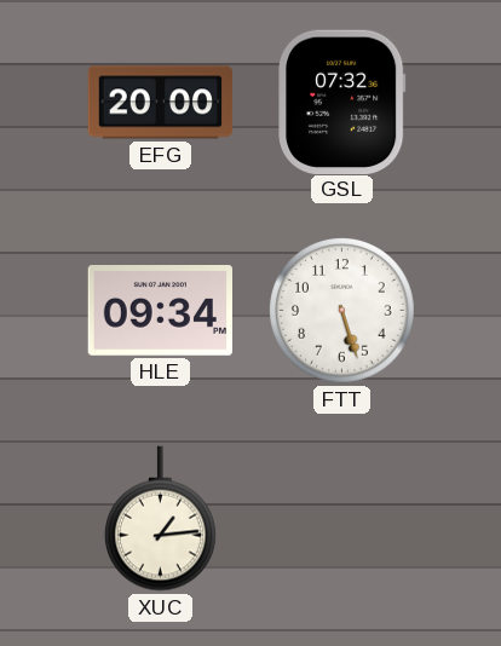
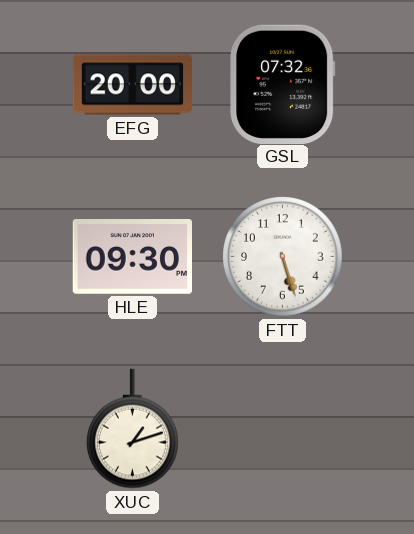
HLE: 09:34 -> 09:30
XUC: 1:14 -> 1:12
